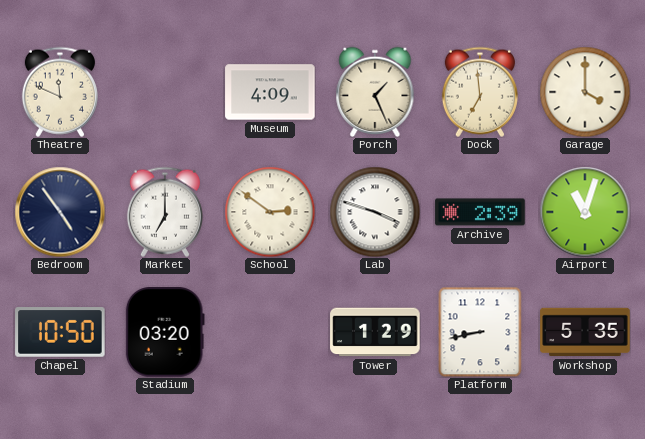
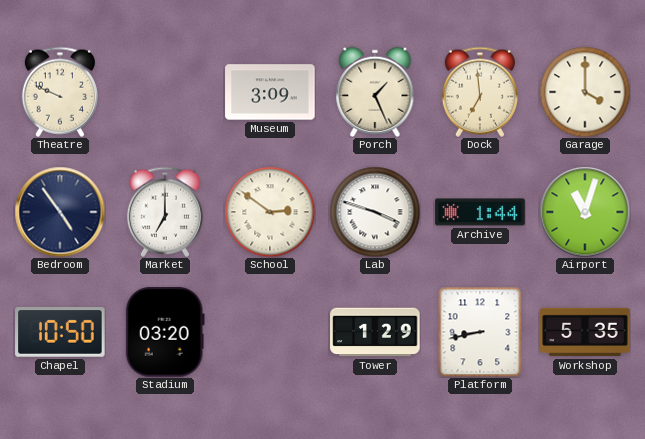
Theatre: 11:49 -> 9:49
Museum: 4:09 -> 3:09
Archive: 2:39 -> 1:44
